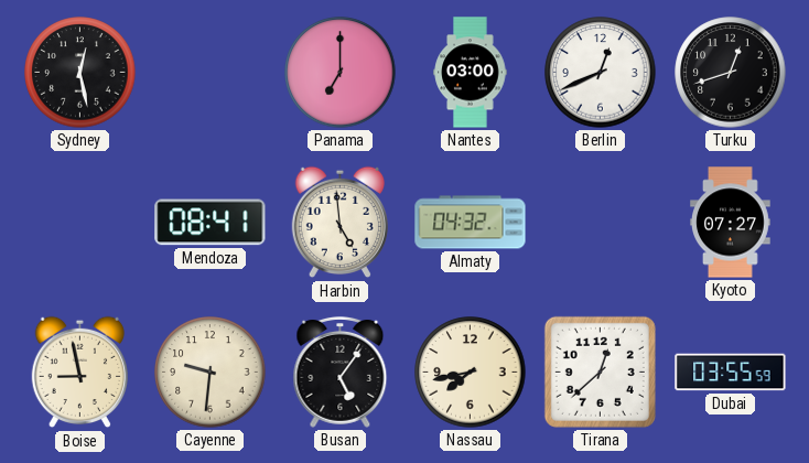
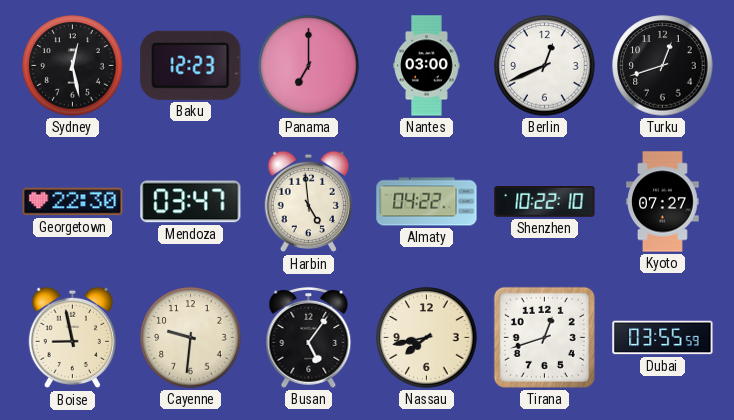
Baku: none -> 12:23
Georgetown: none -> 22:30
Mendoza: 08:41 -> 03:47
Almaty: 04:32 -> 04:22
Shenzhen: none -> 10:22
Tirana: 12:38 -> 12:42
